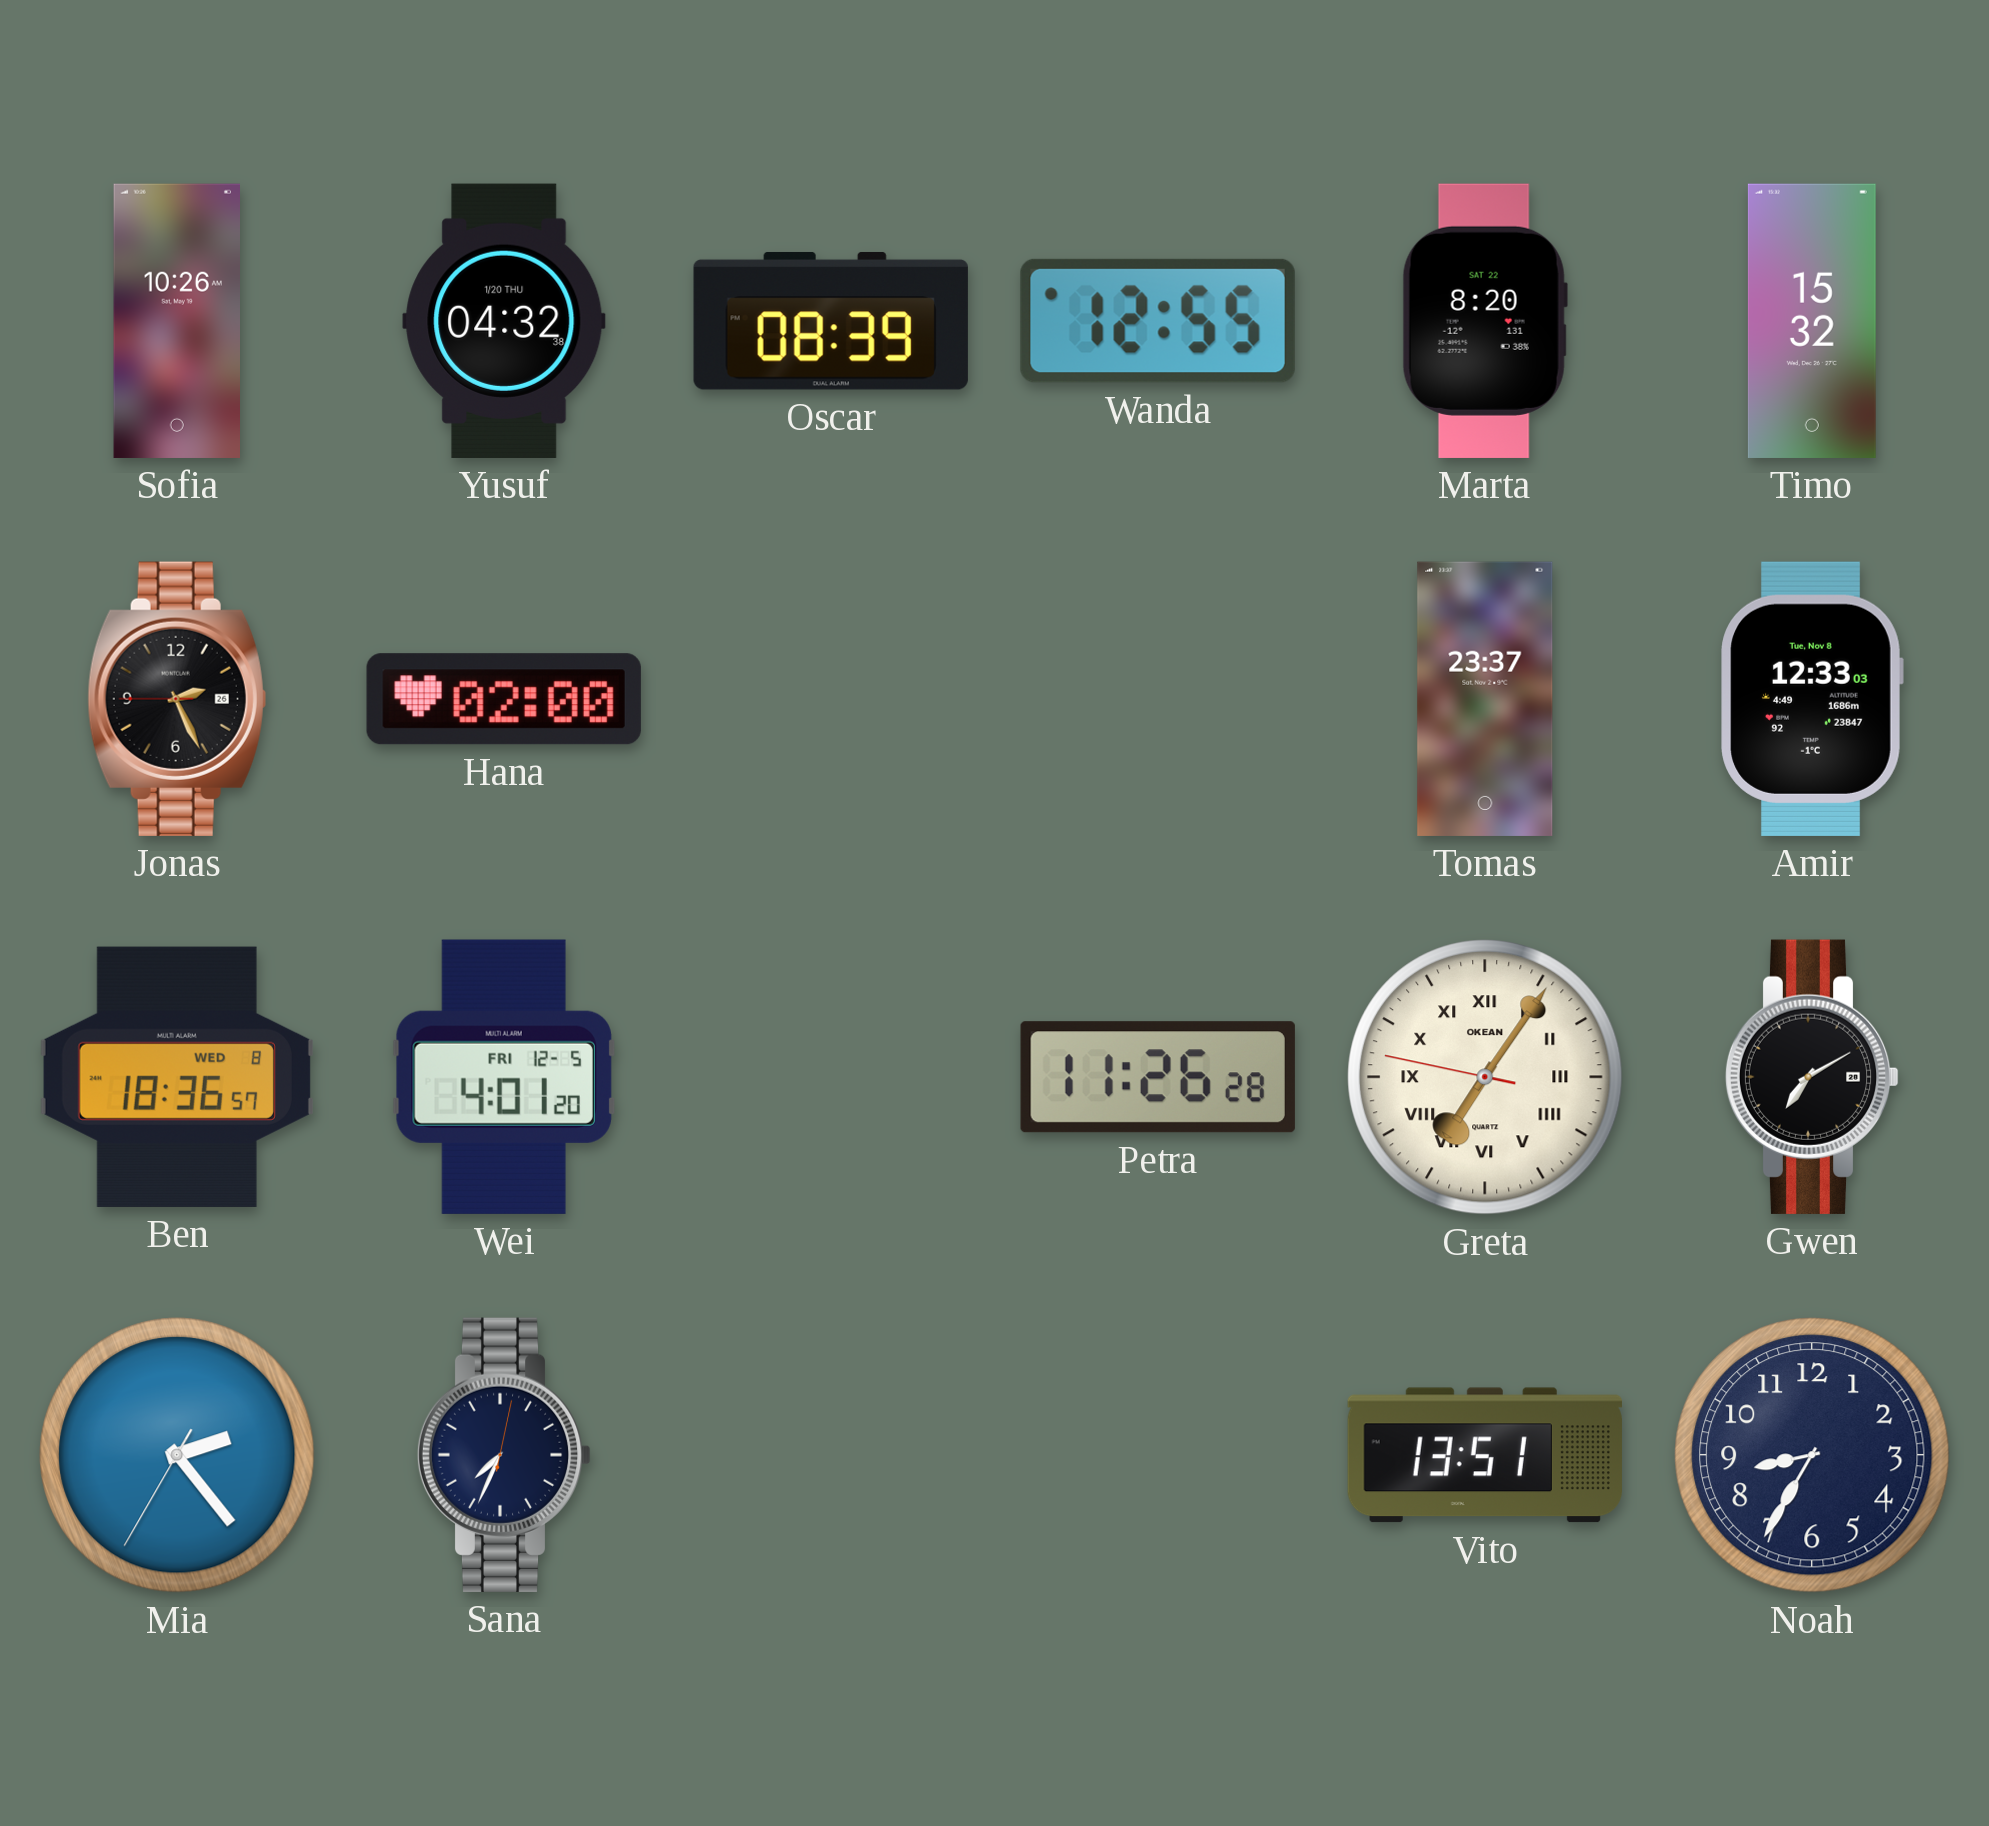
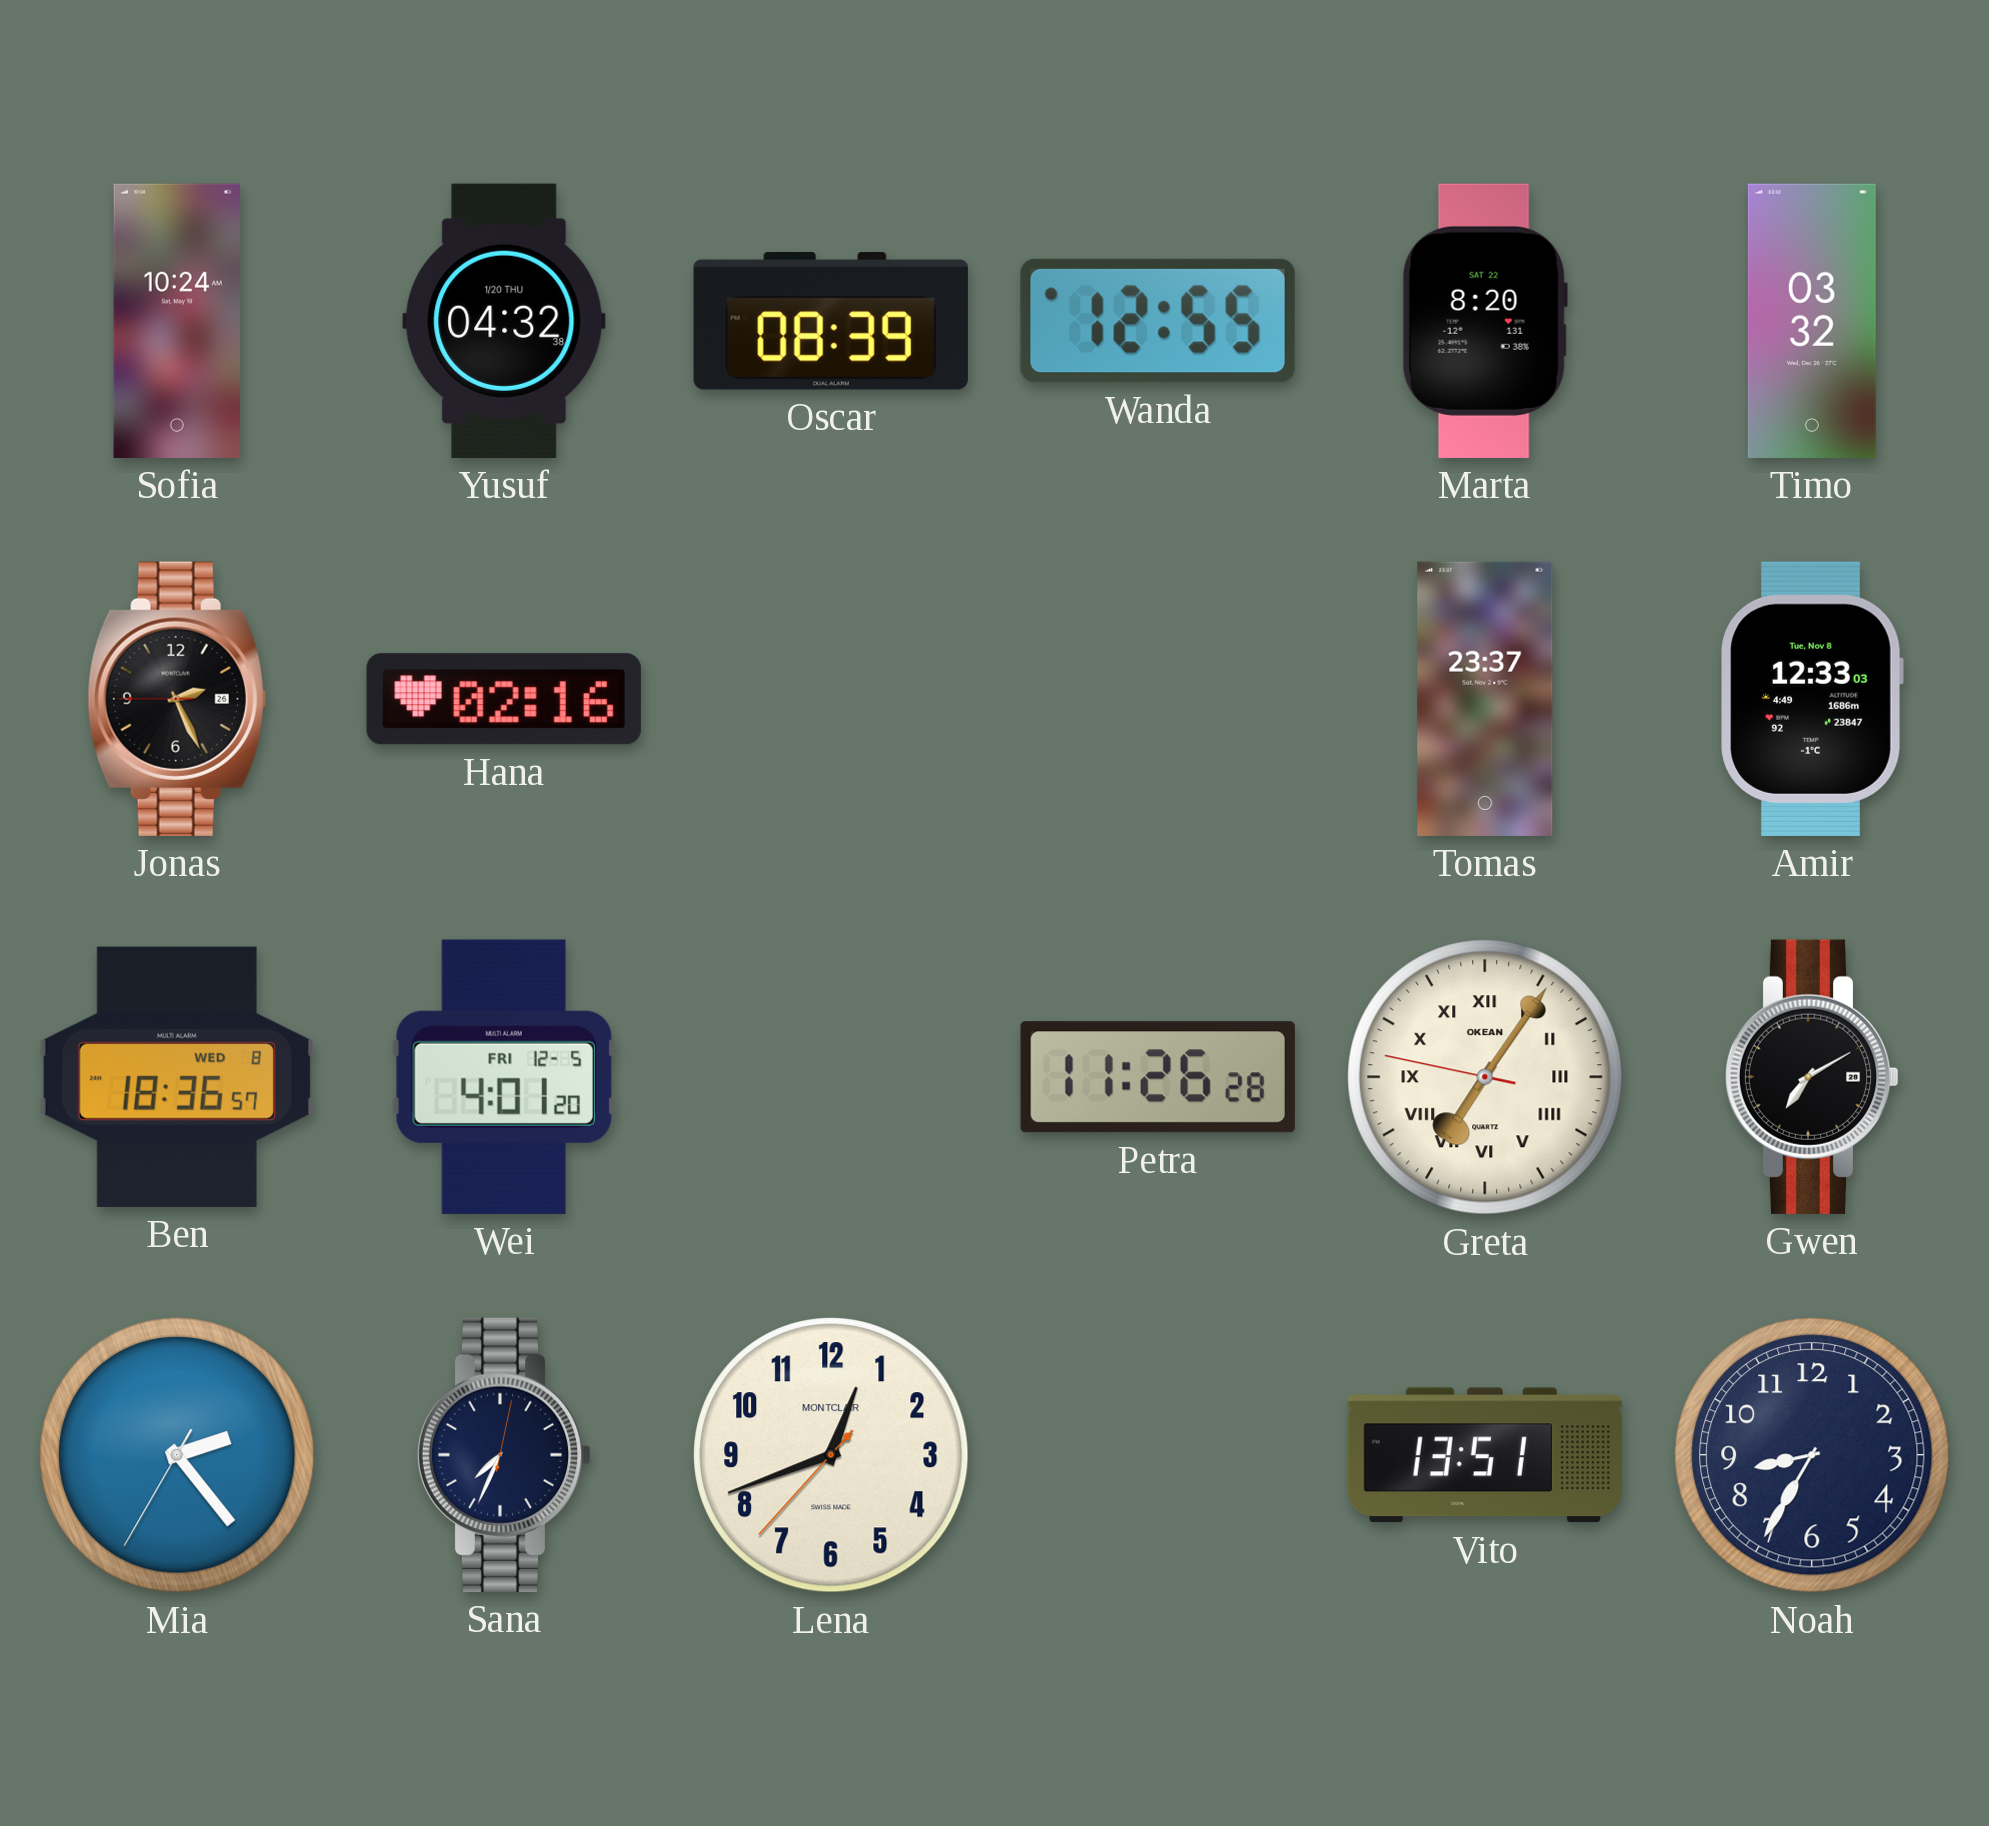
Sofia: 10:26 -> 10:24
Timo: 15:32 -> 03:32
Hana: 02:00 -> 02:16
Lena: none -> 12:41
